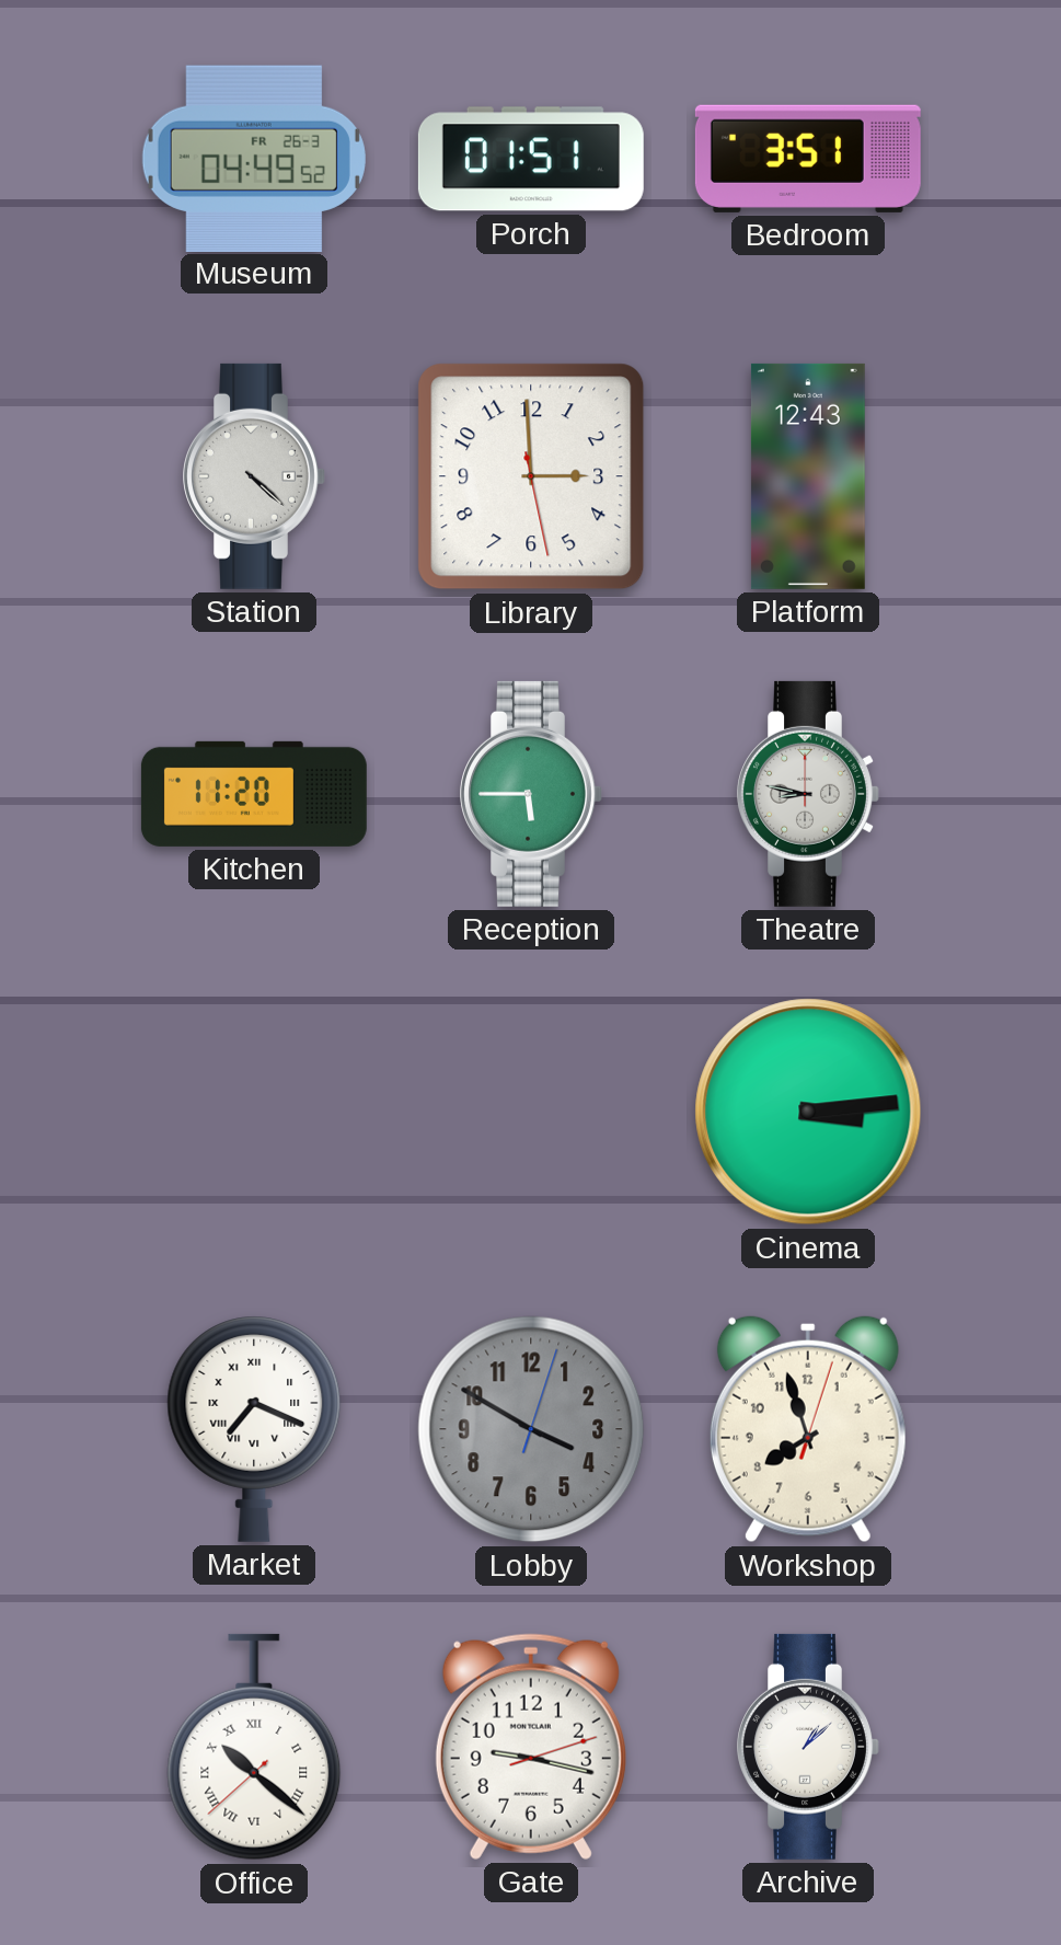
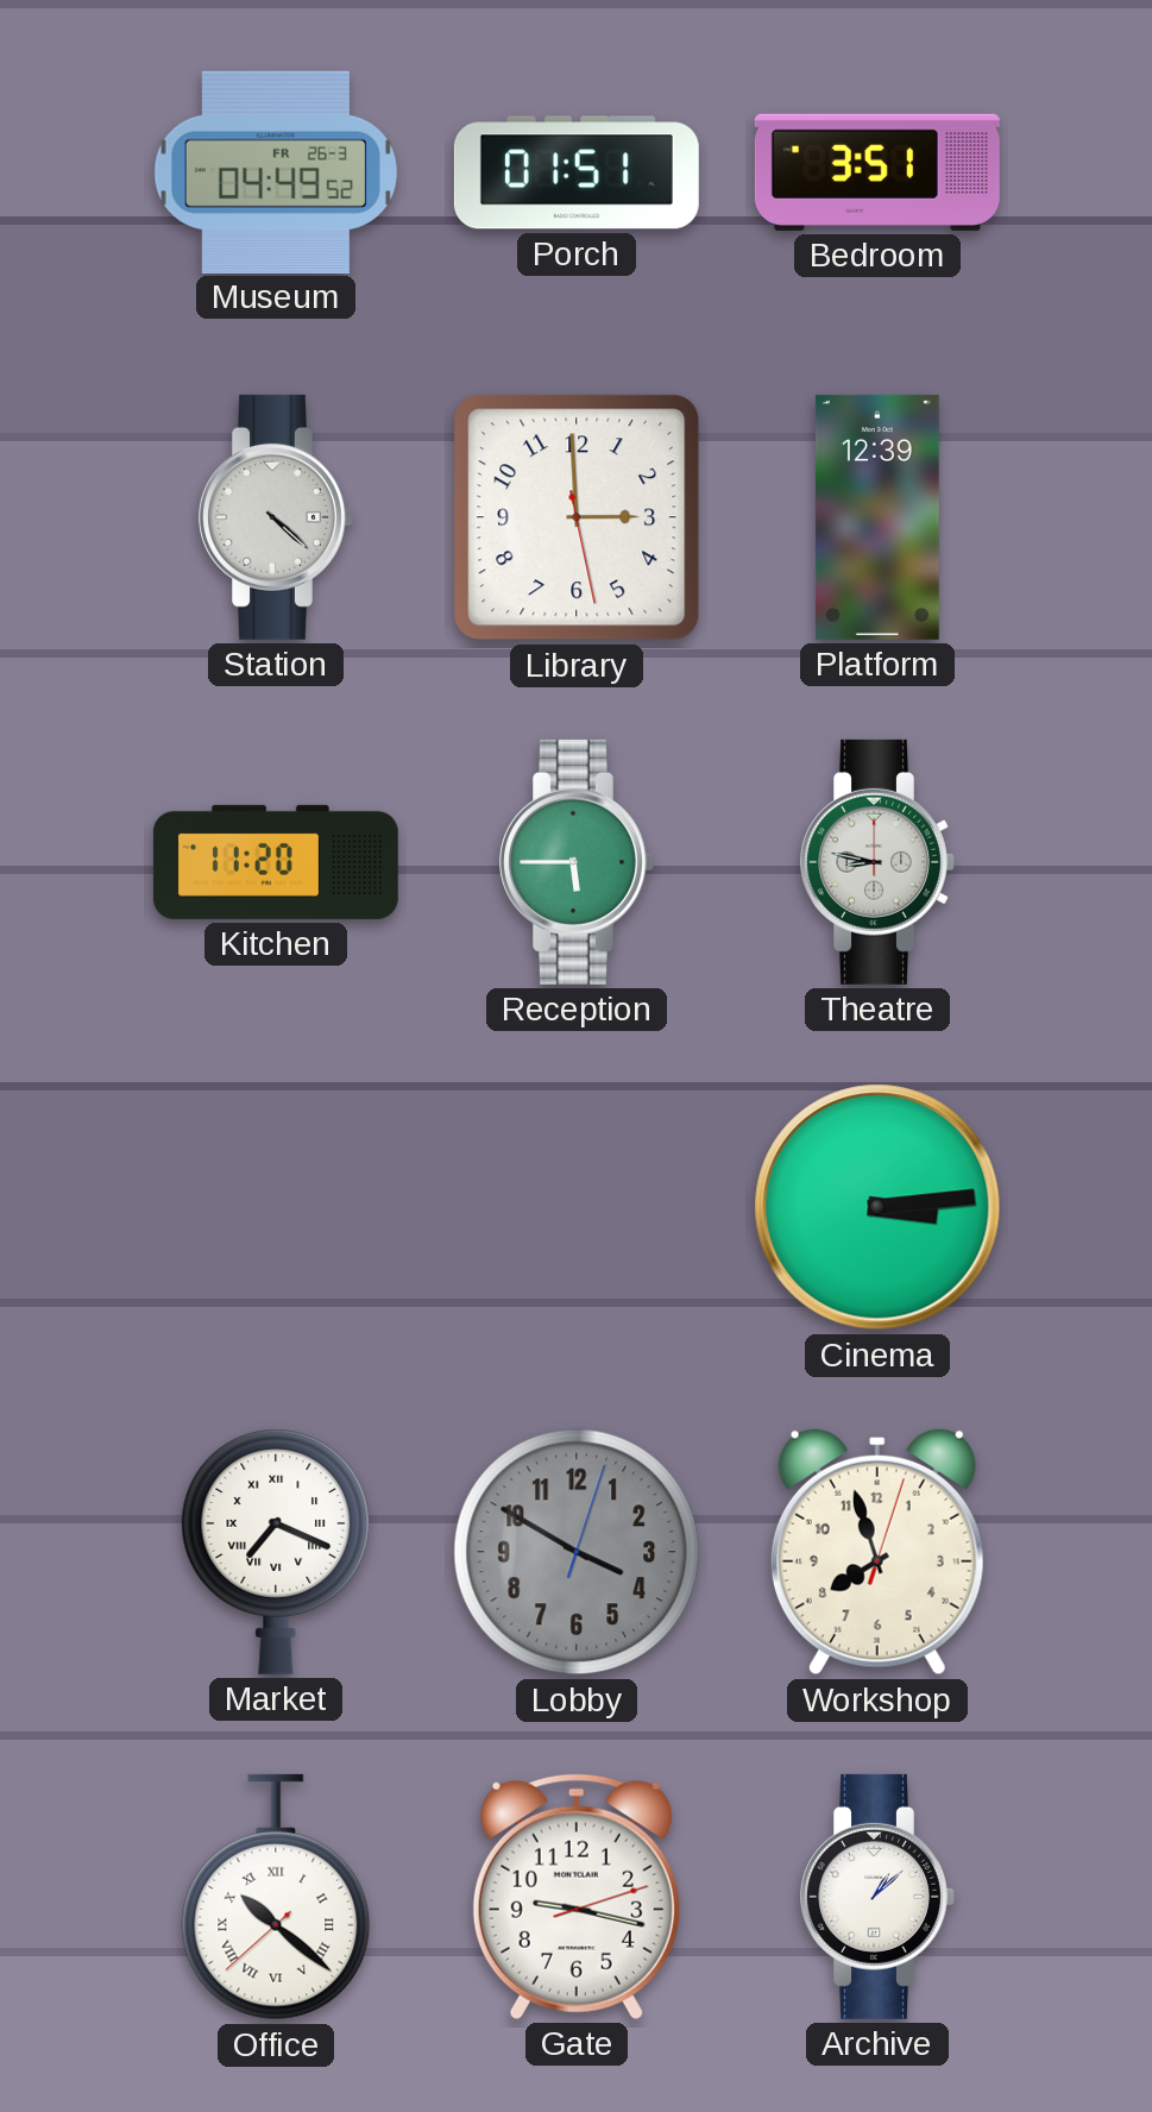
Platform: 12:43 -> 12:39
